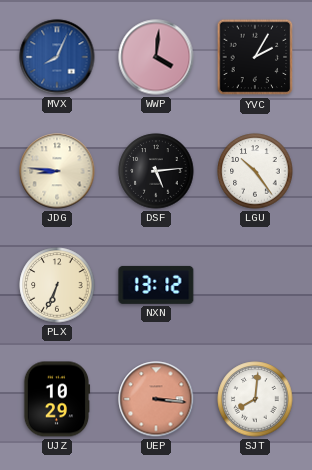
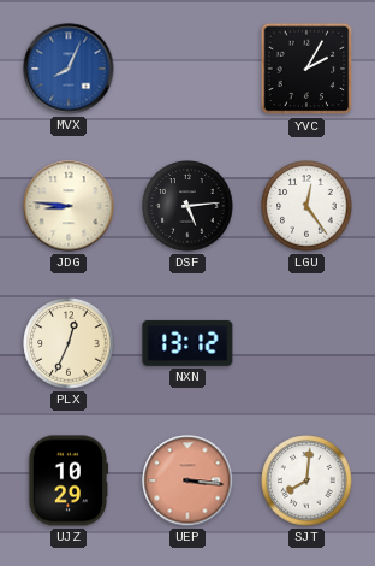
WWP: 4:01 -> none
LGU: 10:24 -> 12:24
PLX: 6:34 -> 12:34
